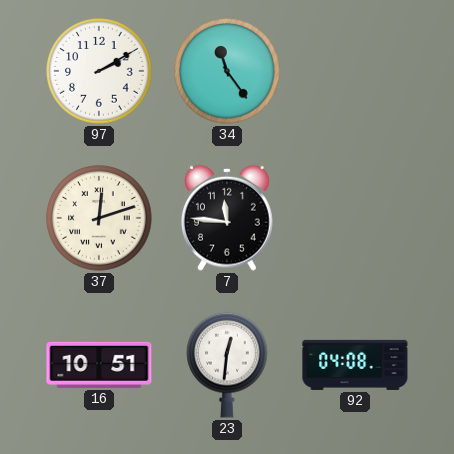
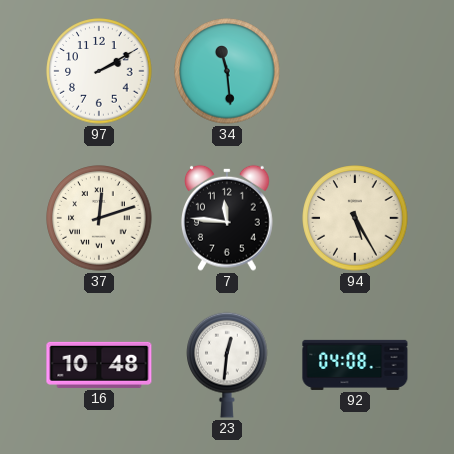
34: 11:24 -> 11:29
94: none -> 5:25
16: 10:51 -> 10:48
